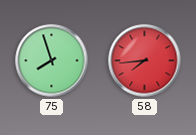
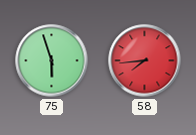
75: 7:57 -> 5:57
